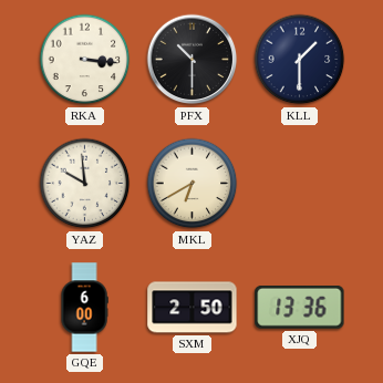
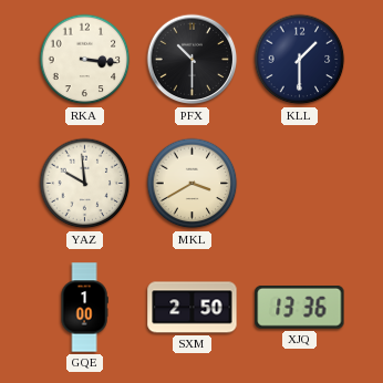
MKL: 6:40 -> 3:40
GQE: 6:00 -> 1:00
